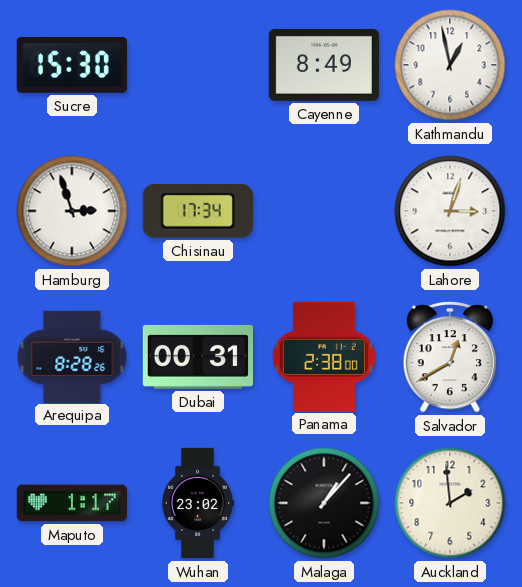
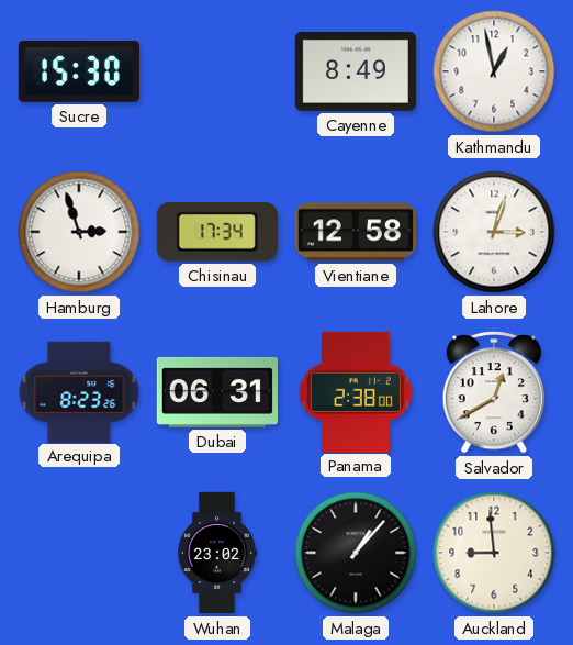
Vientiane: none -> 12:58
Arequipa: 8:28 -> 8:23
Dubai: 00:31 -> 06:31
Maputo: 1:17 -> none
Auckland: 1:59 -> 8:59
